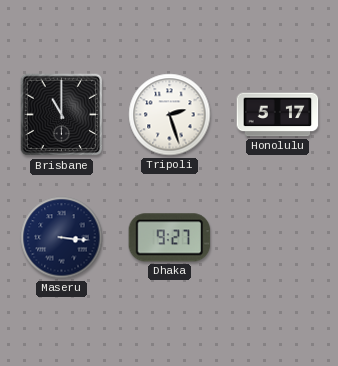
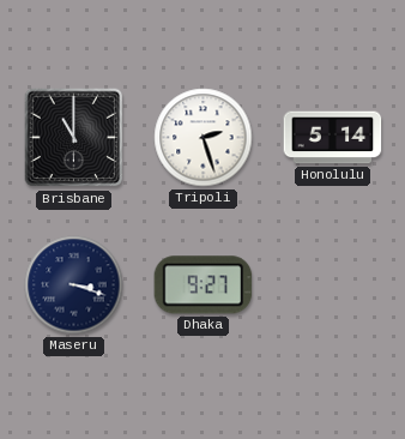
Honolulu: 5:17 -> 5:14
Maseru: 3:16 -> 3:18
